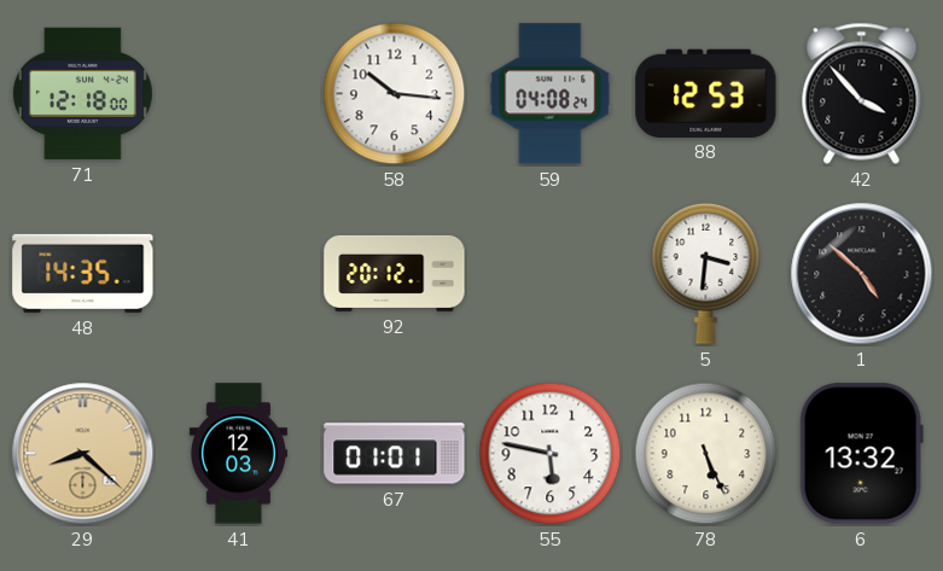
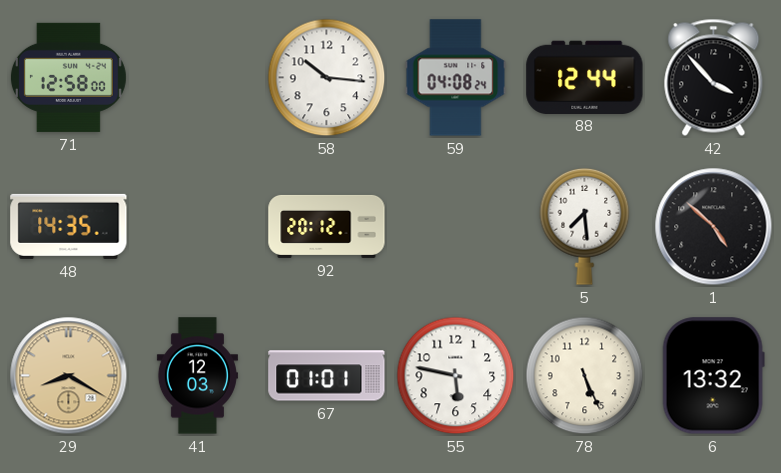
71: 12:18 -> 12:58
88: 12:53 -> 12:44
5: 3:31 -> 7:29
29: 8:22 -> 8:20
